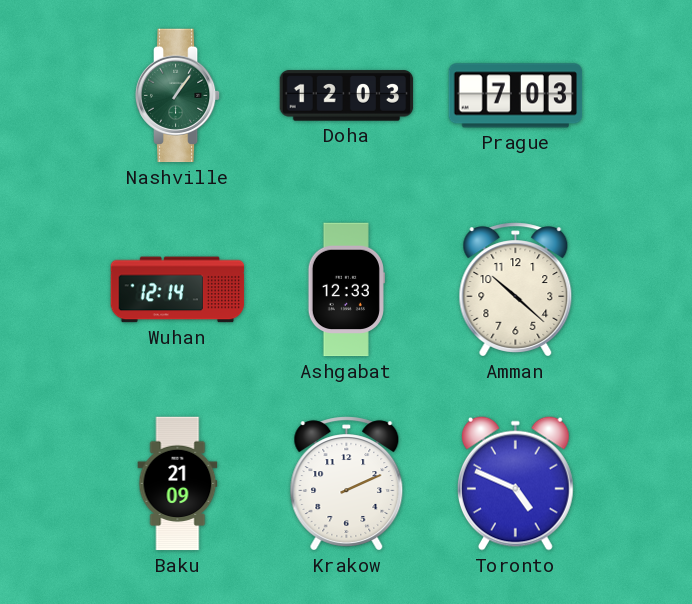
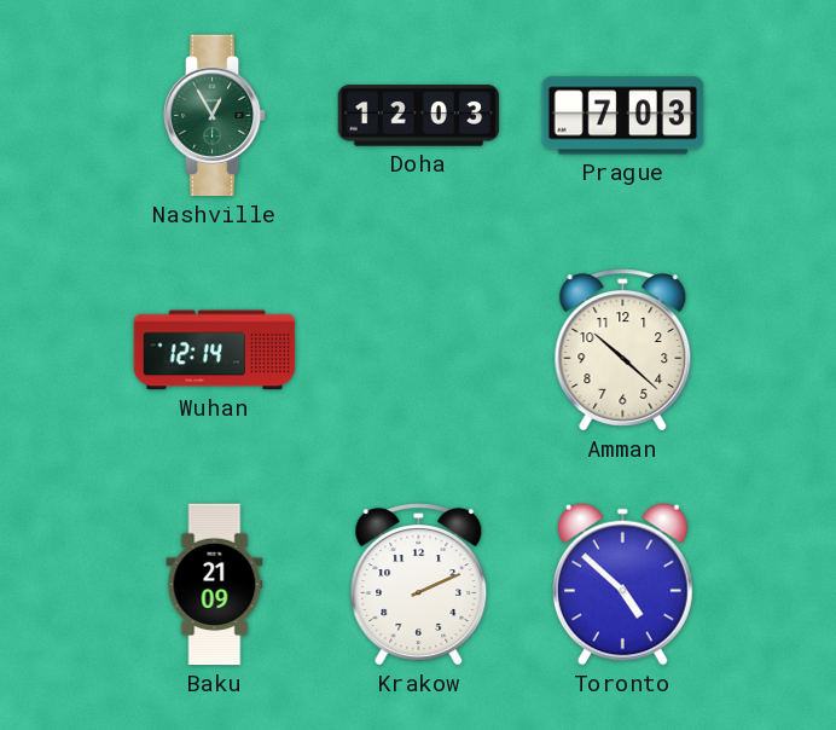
Nashville: 1:06 -> 12:55
Ashgabat: 12:33 -> none
Toronto: 4:49 -> 4:52
